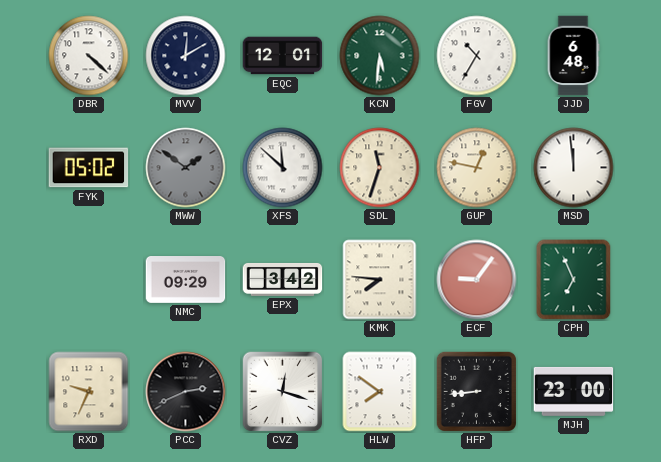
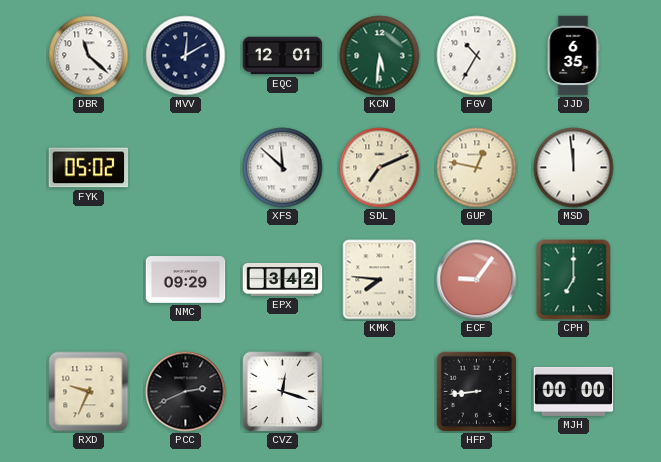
DBR: 4:22 -> 11:22
JJD: 6:48 -> 6:35
MWW: 1:51 -> none
SDL: 11:33 -> 7:11
CPH: 6:56 -> 7:00
HLW: 7:51 -> none
MJH: 23:00 -> 00:00
